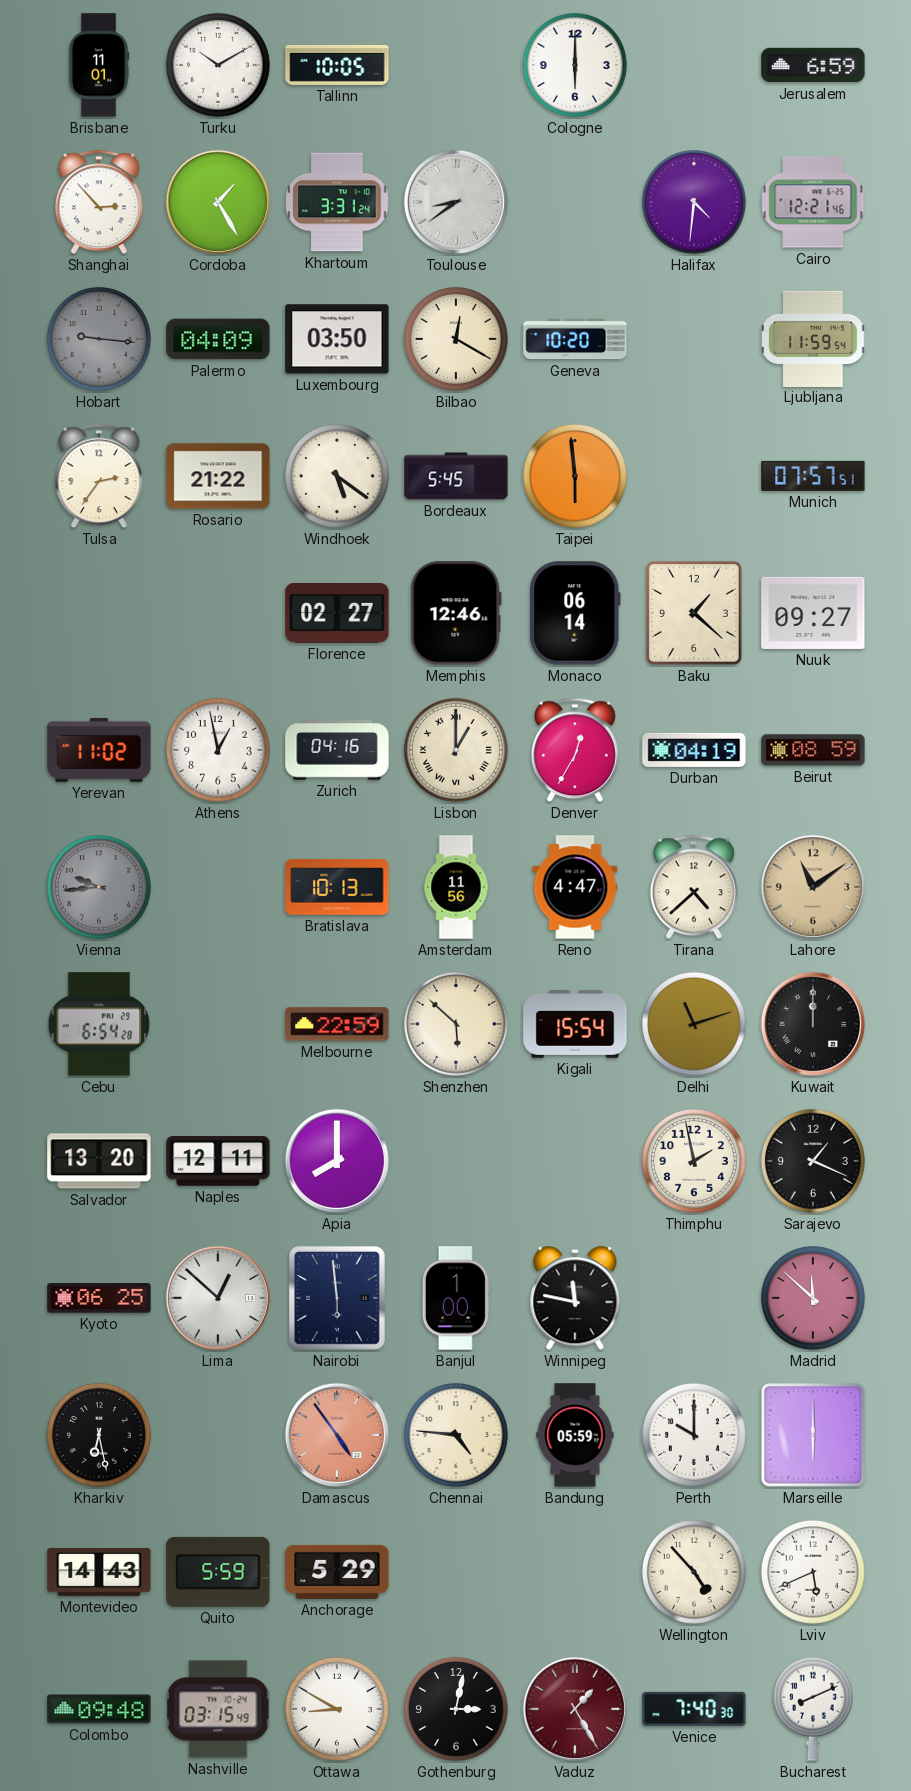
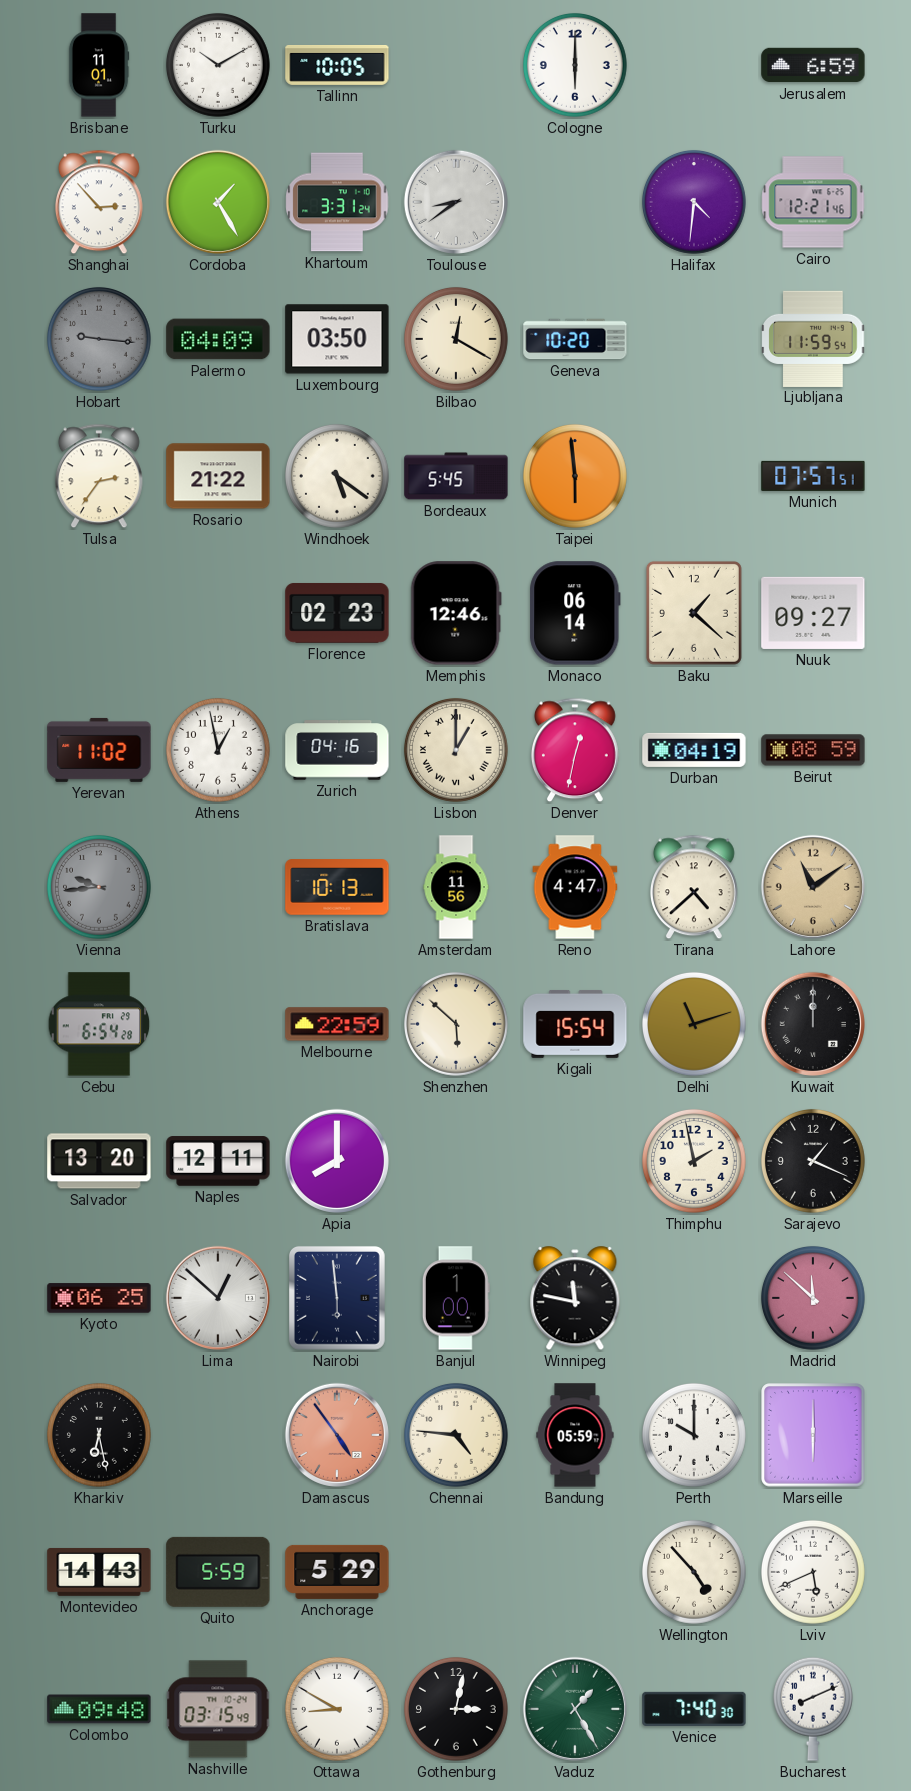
Florence: 02:27 -> 02:23
Denver: 12:35 -> 12:32
Vaduz dial: burgundy -> green
